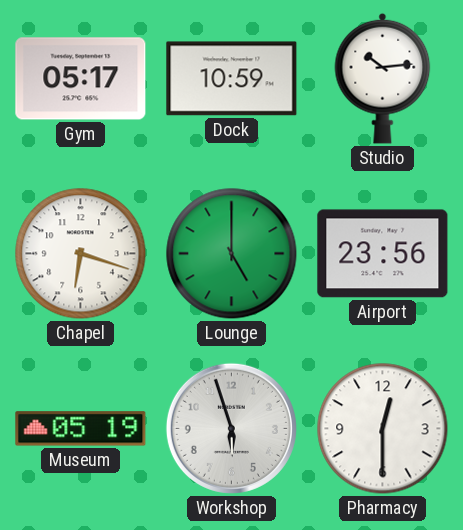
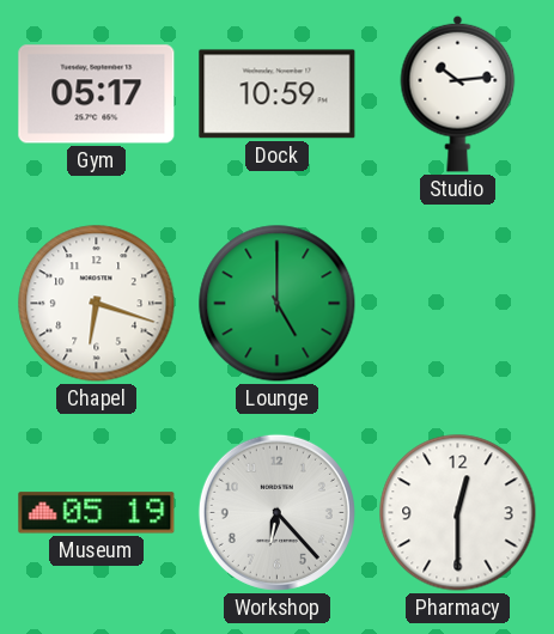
Airport: 23:56 -> none
Workshop: 5:57 -> 6:23
